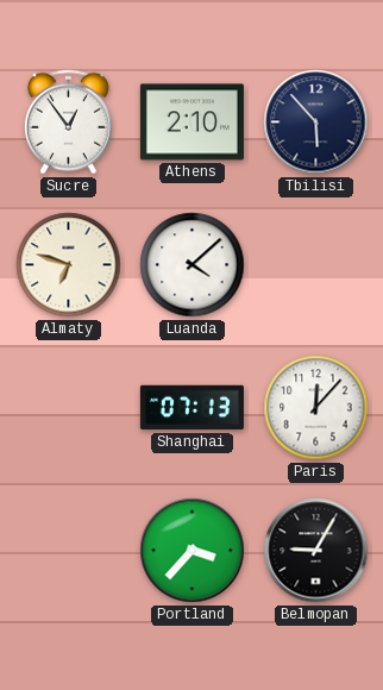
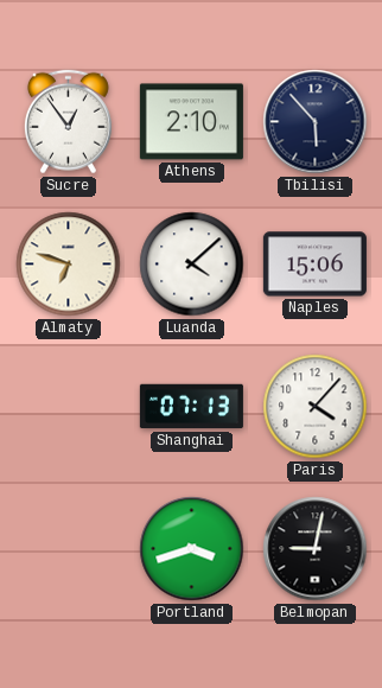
Naples: none -> 15:06
Paris: 12:07 -> 4:07
Portland: 3:37 -> 3:42
Belmopan: 9:05 -> 9:02
